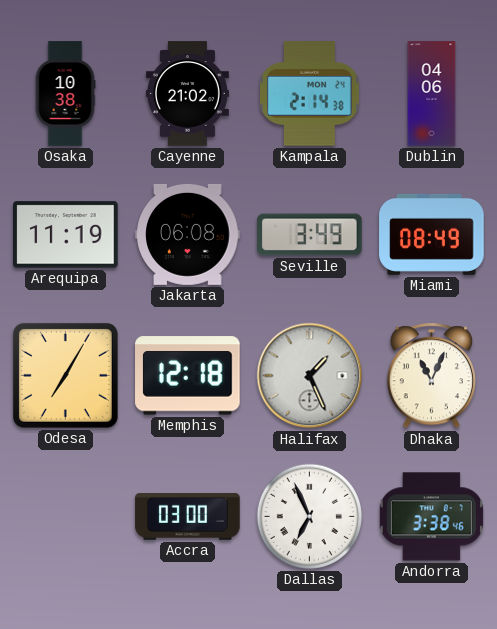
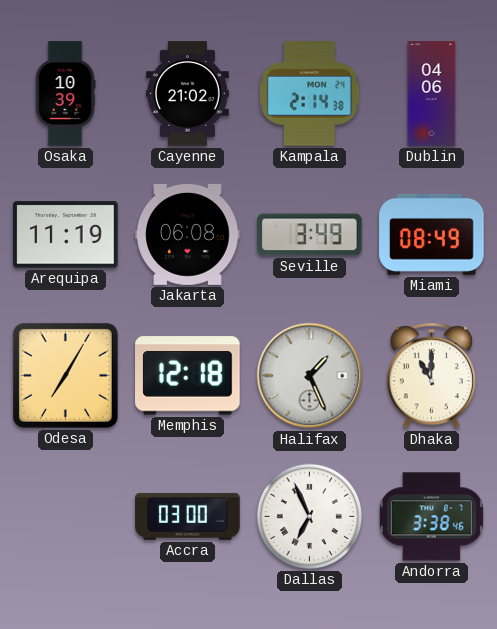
Osaka: 10:38 -> 10:39
Dhaka: 11:04 -> 11:00
